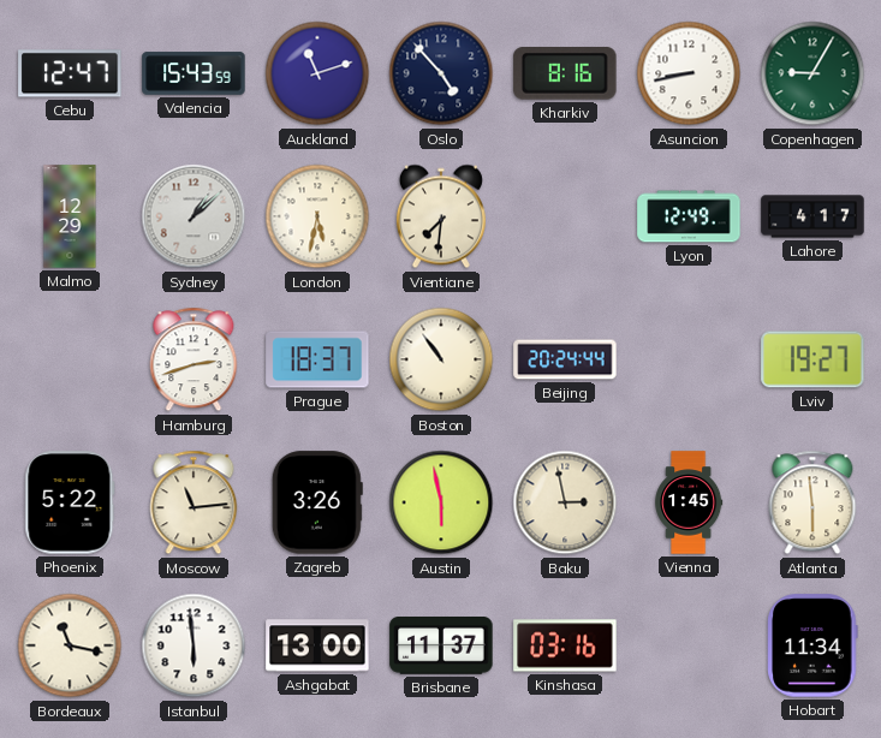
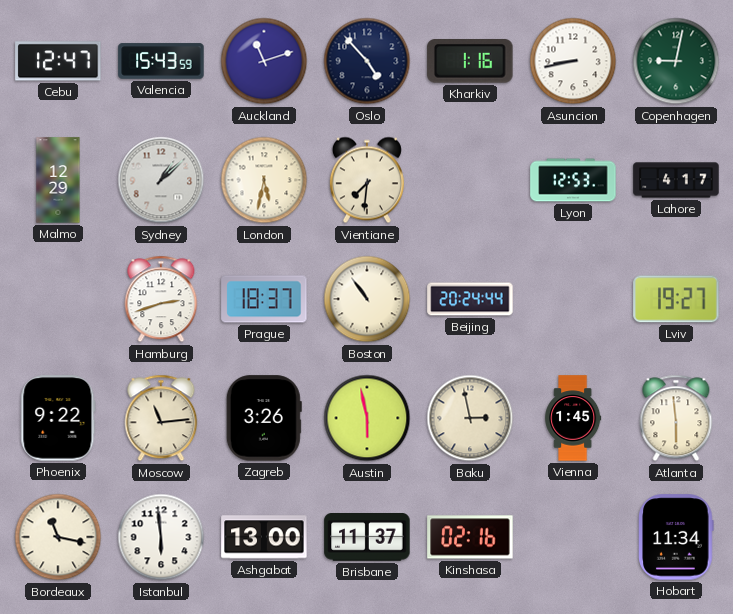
Kharkiv: 8:16 -> 1:16
Copenhagen: 9:05 -> 9:02
Lyon: 12:49 -> 12:53
Phoenix: 5:22 -> 9:22
Kinshasa: 03:16 -> 02:16
